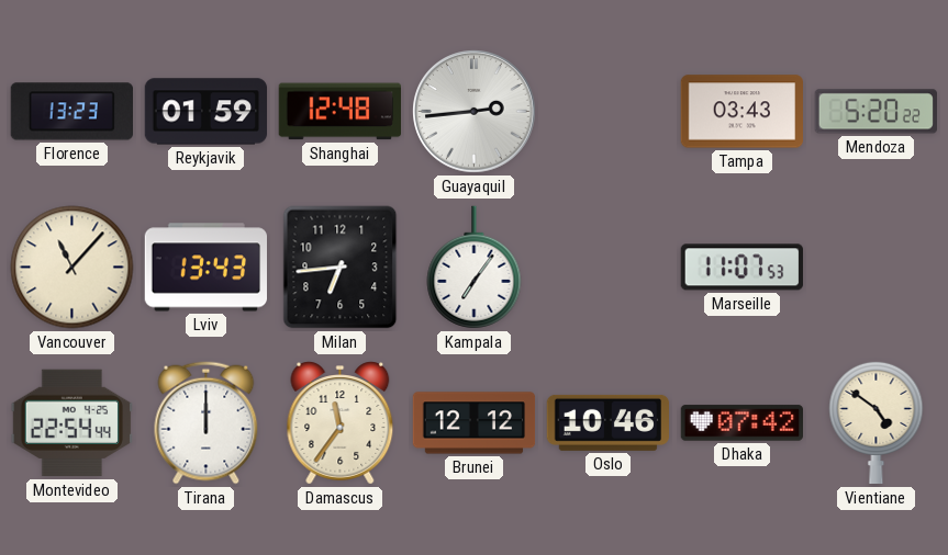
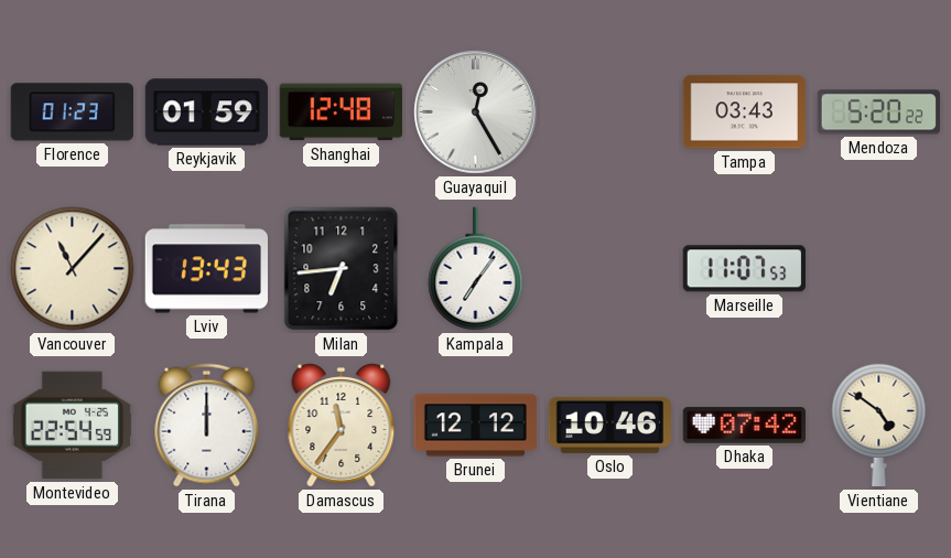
Florence: 13:23 -> 01:23
Guayaquil: 2:44 -> 12:25
Montevideo: 22:54:44 -> 22:54:59
